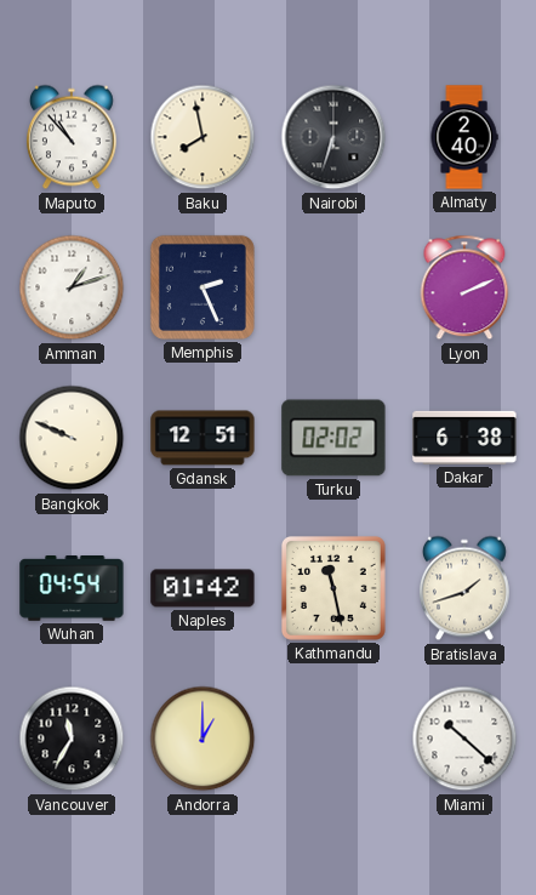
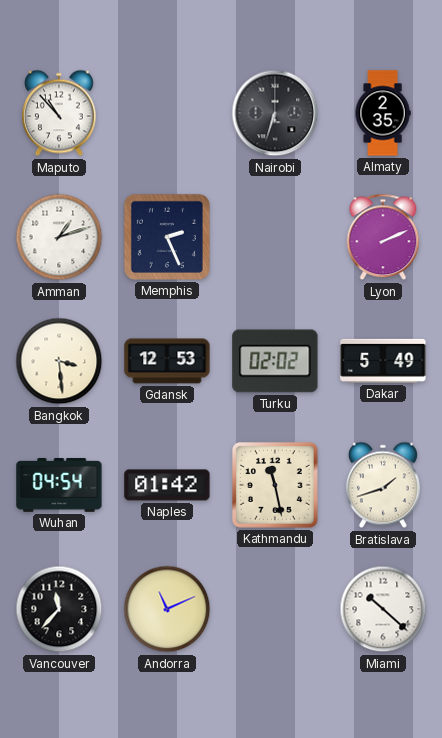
Baku: 7:58 -> none
Almaty: 2:40 -> 2:35
Bangkok: 9:49 -> 3:29
Gdansk: 12:51 -> 12:53
Dakar: 6:38 -> 5:49
Vancouver: 11:35 -> 11:37
Andorra: 1:00 -> 11:11
